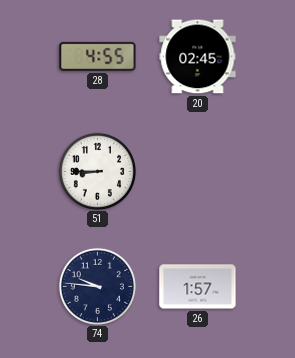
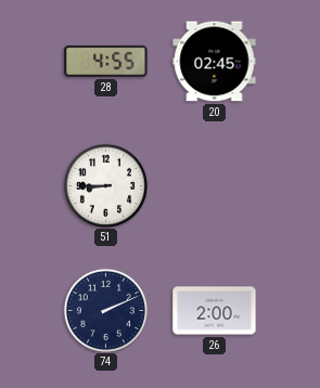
74: 9:46 -> 2:11
26: 1:57 -> 2:00
